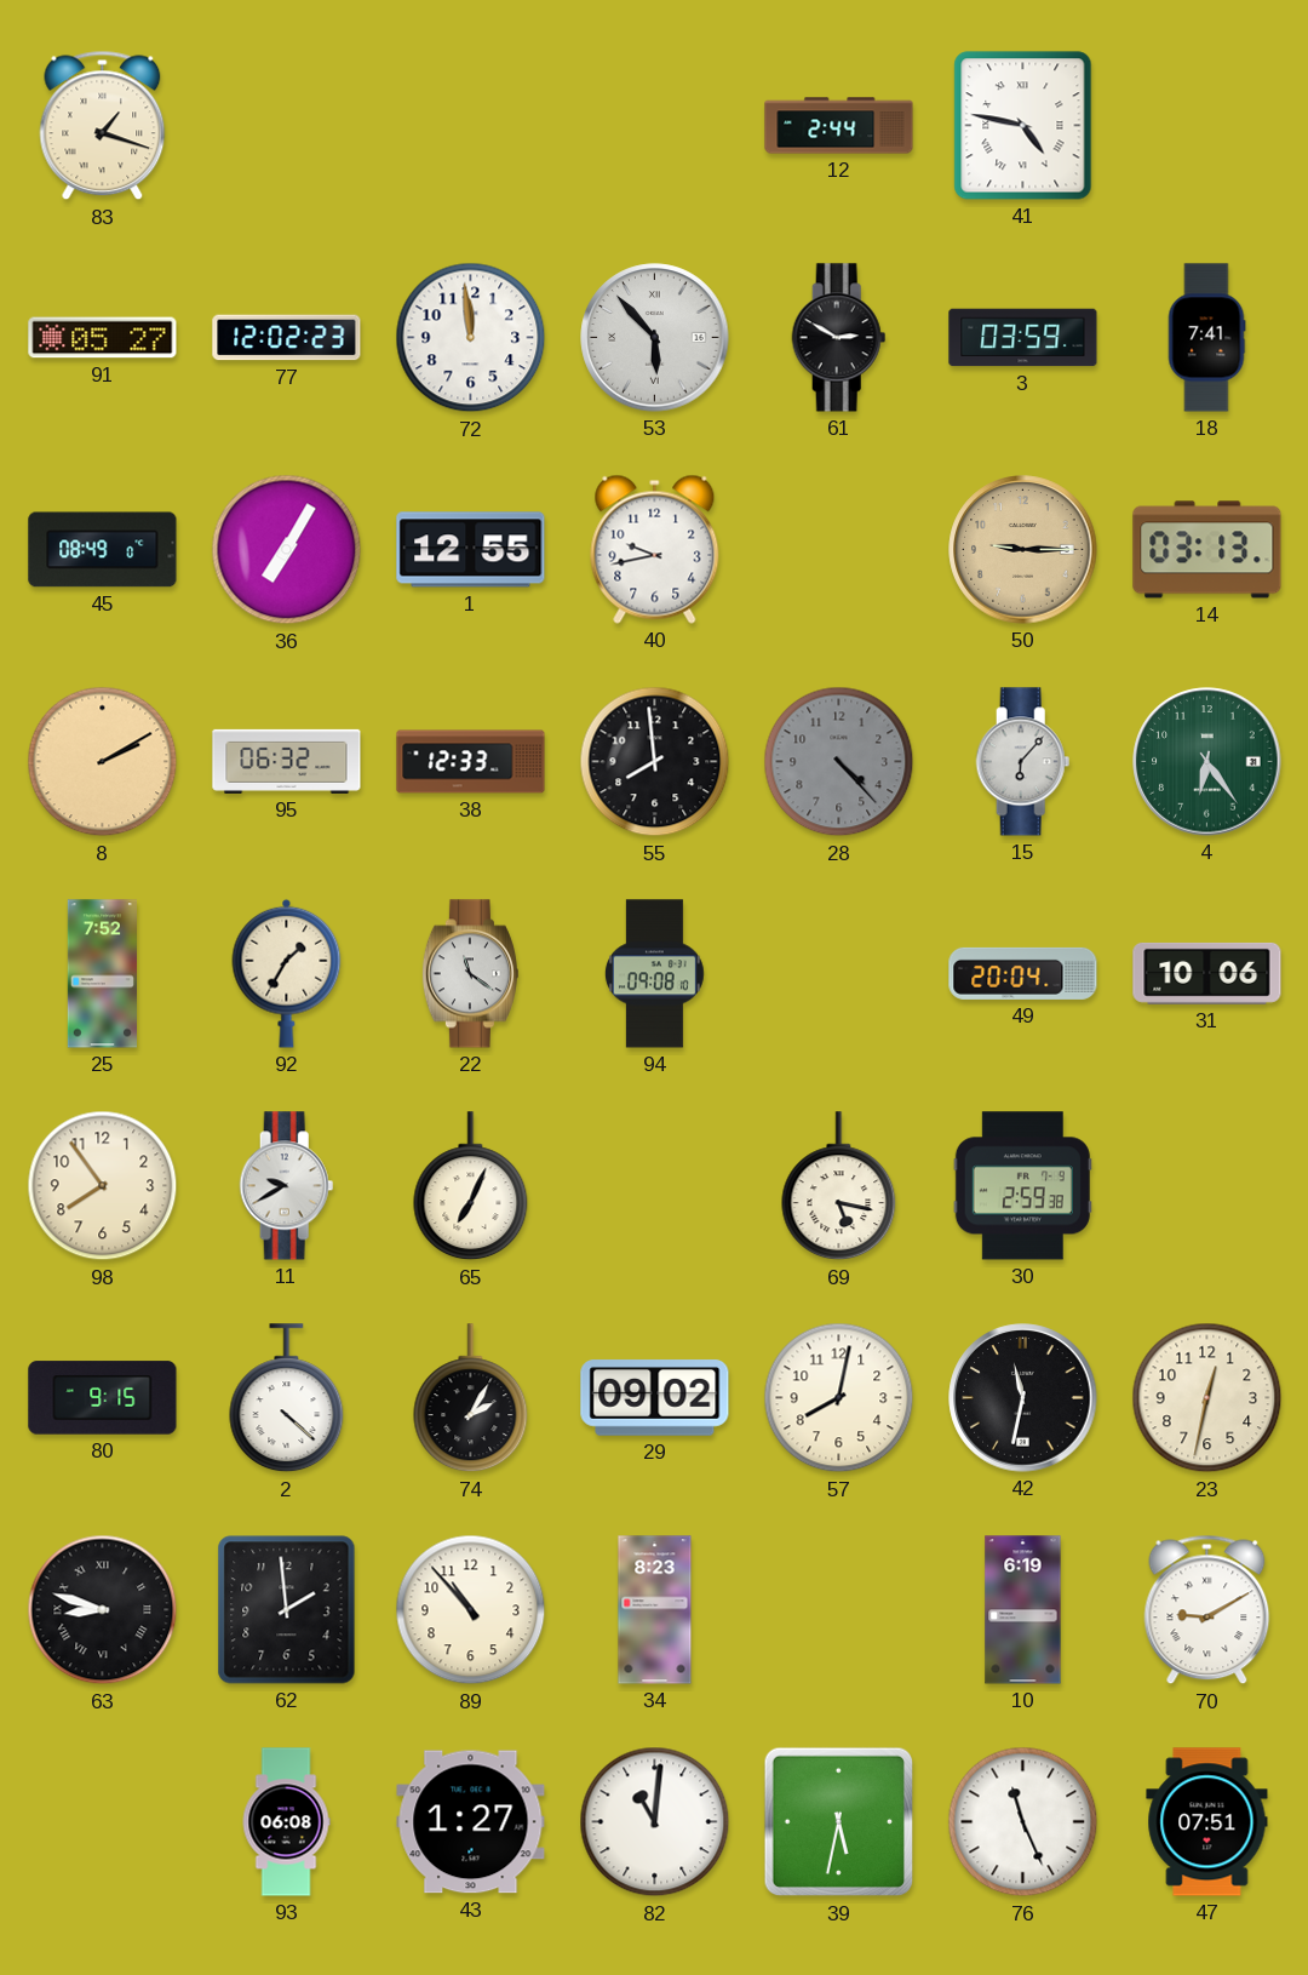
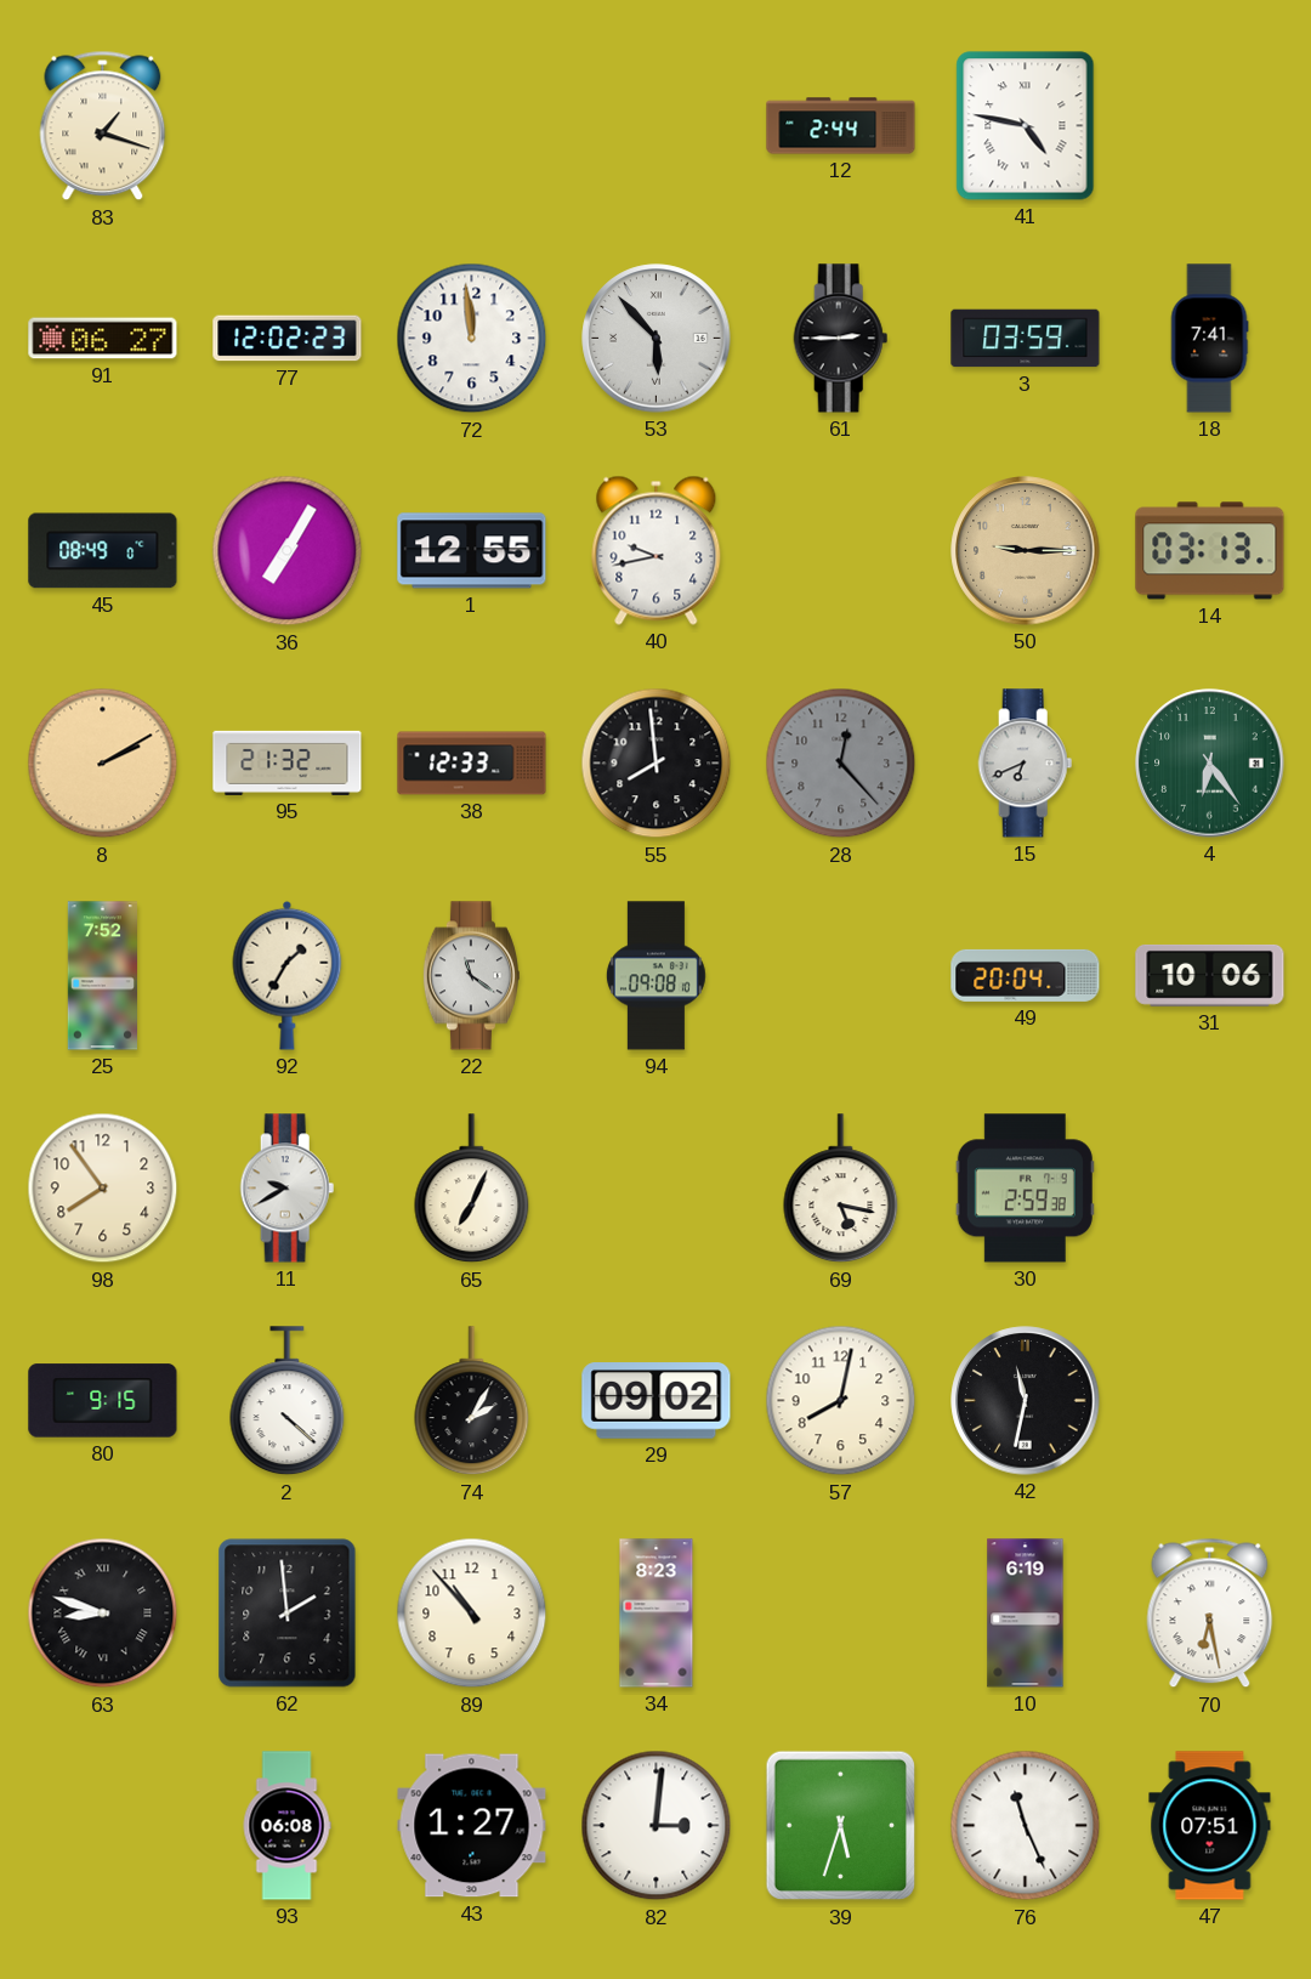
91: 05:27 -> 06:27
61: 2:50 -> 2:45
95: 06:32 -> 21:32
28: 4:23 -> 12:23
15: 6:07 -> 6:41
23: 12:32 -> none
70: 9:10 -> 6:28
82: 11:01 -> 3:01
39: 5:32 -> 5:33
